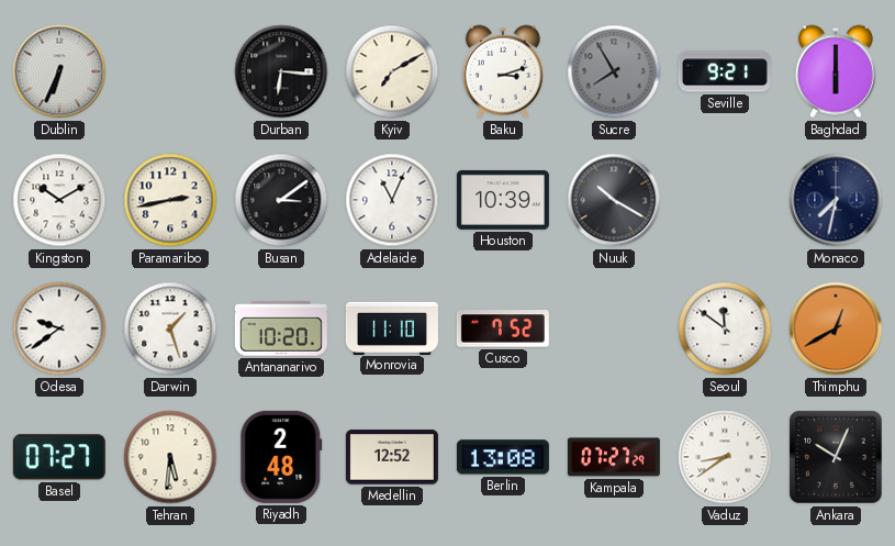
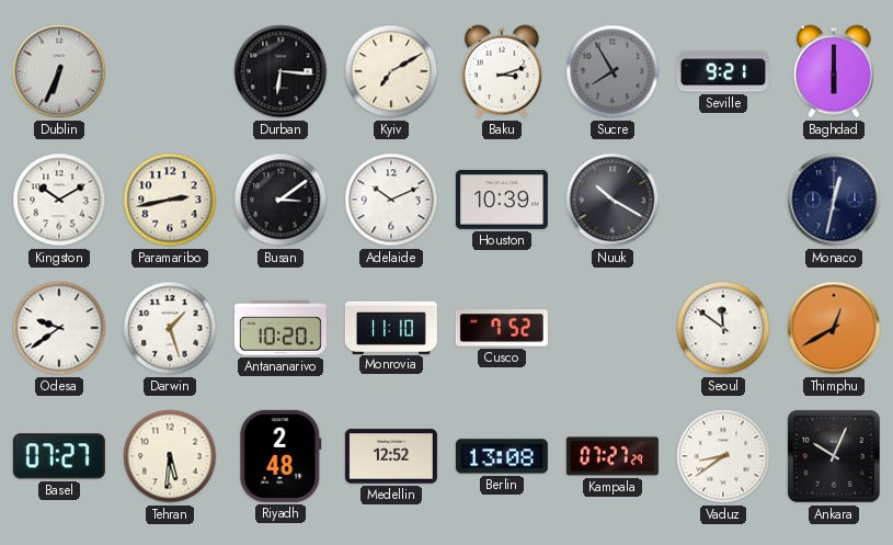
Adelaide: 11:04 -> 10:11
Monaco: 7:32 -> 12:32
